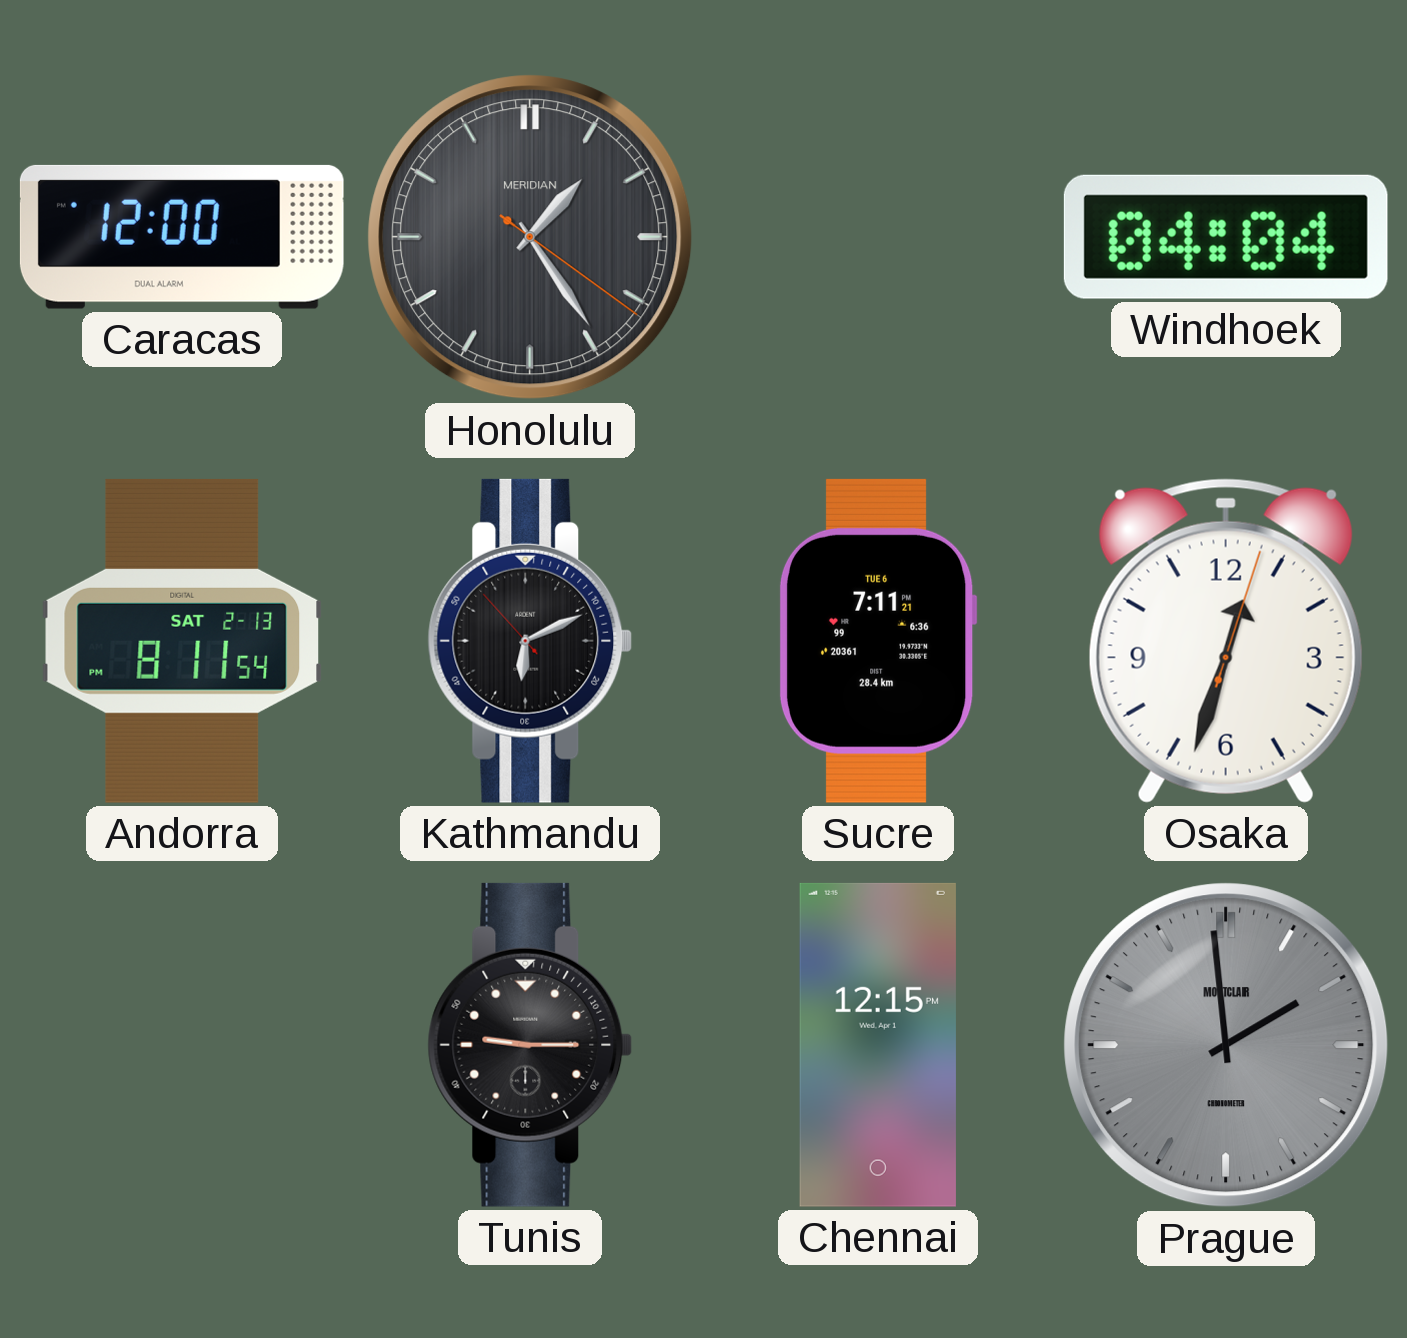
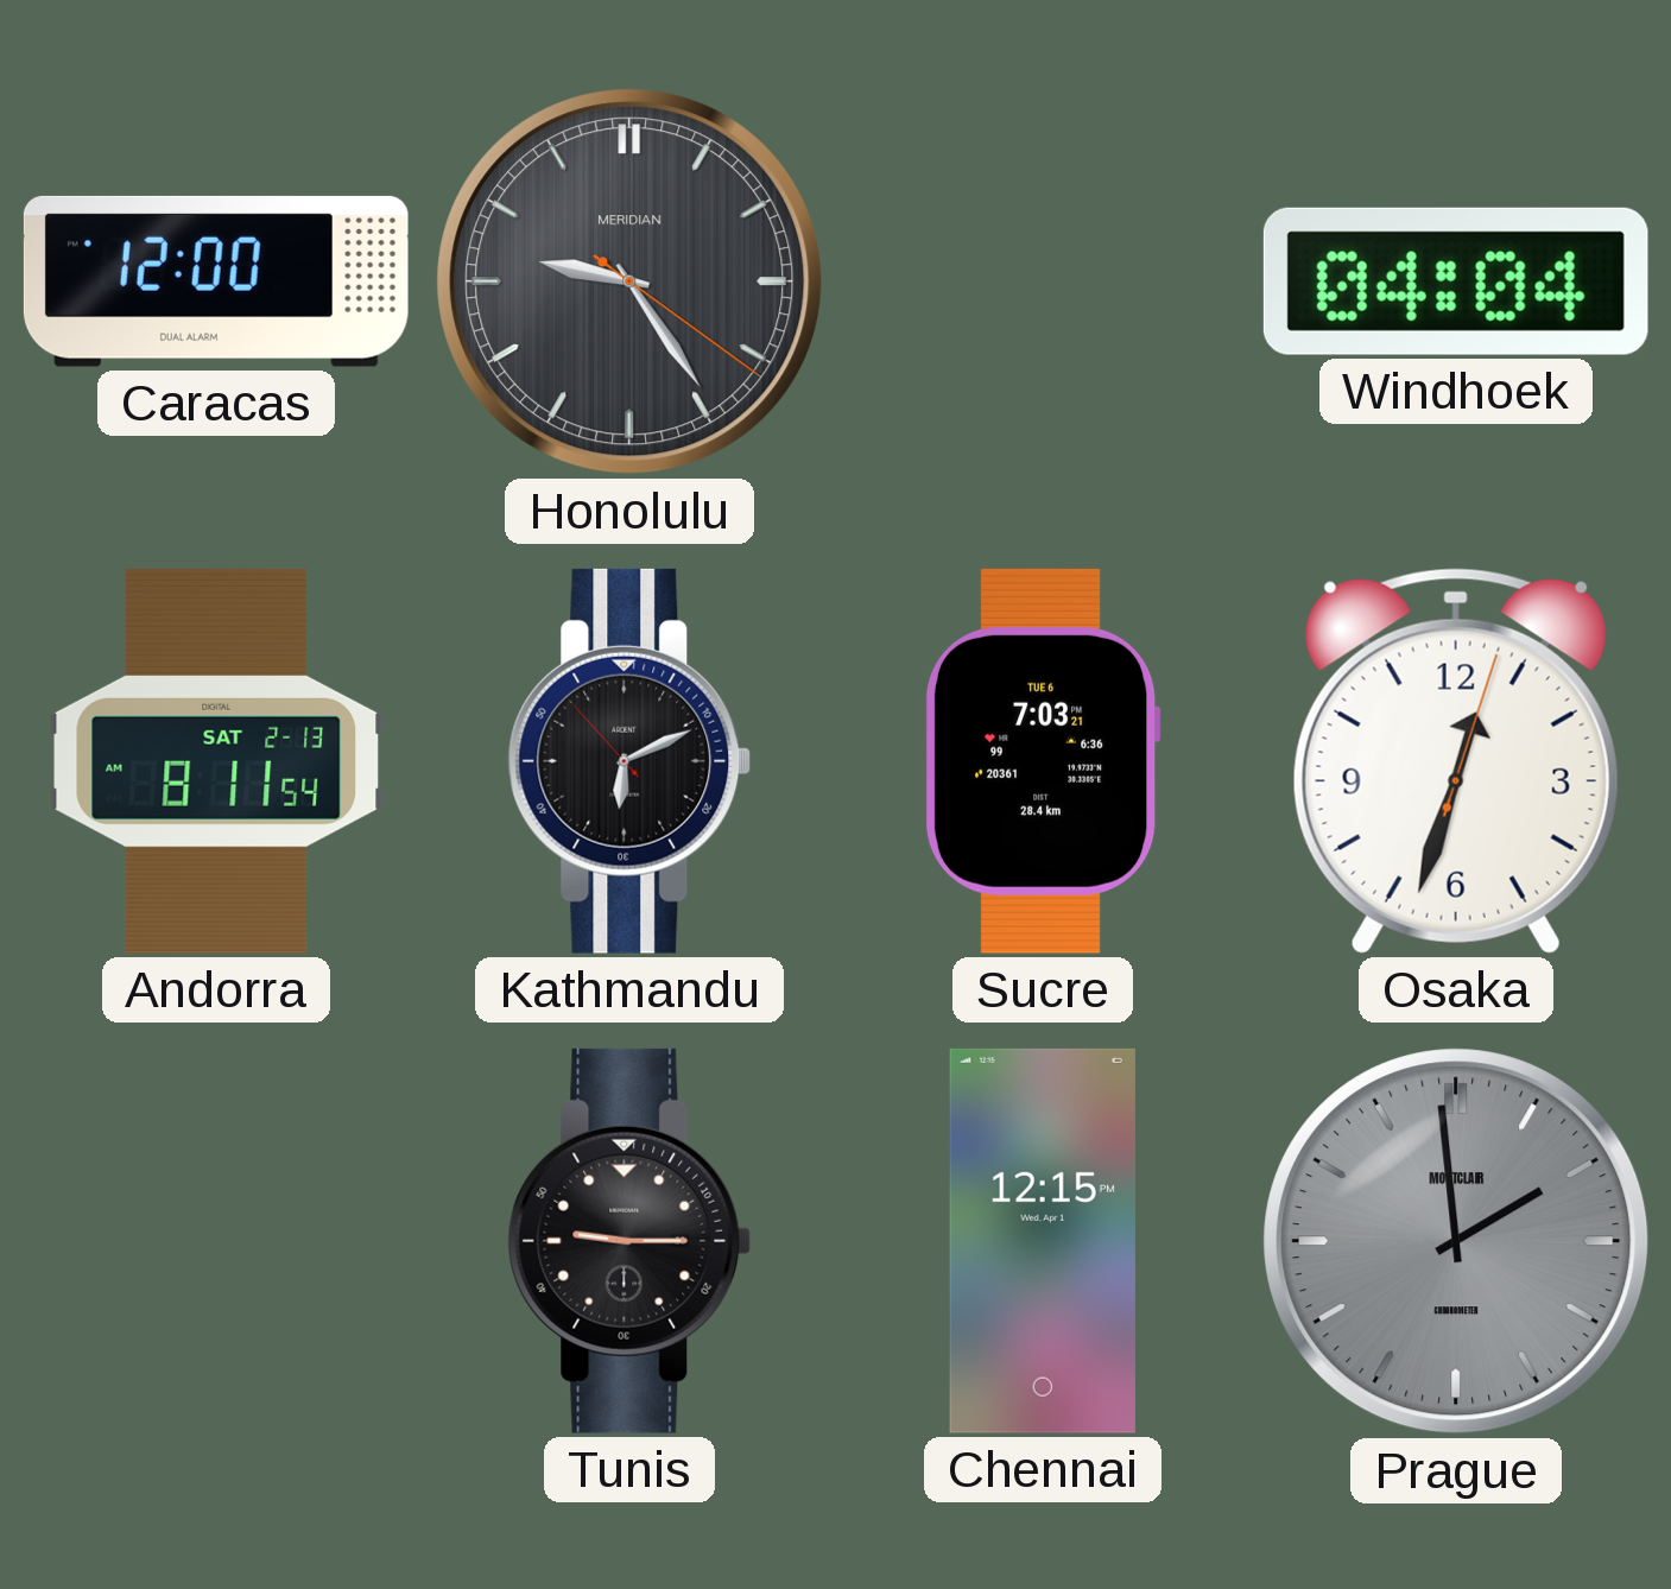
Honolulu: 1:24 -> 9:24
Andorra: 8:11:54 PM -> 8:11:54 AM
Sucre: 7:11 -> 7:03
